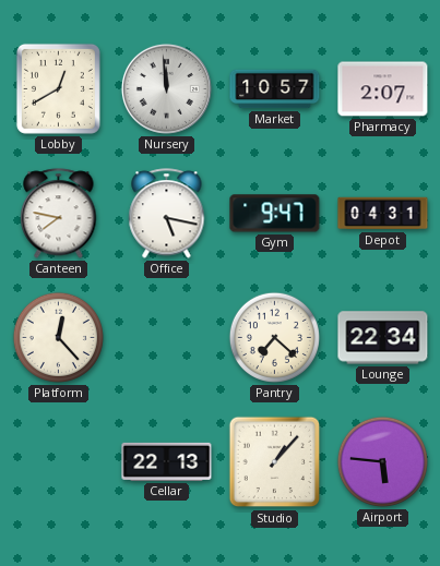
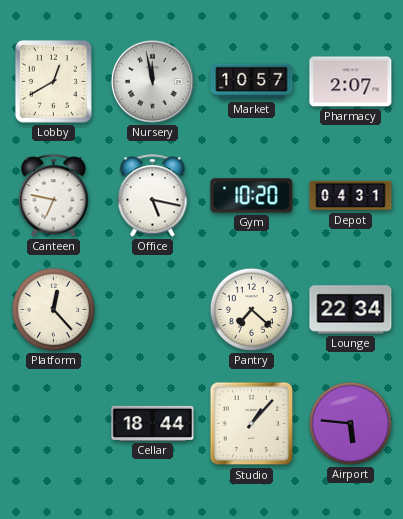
Nursery: 11:59 -> 11:58
Canteen: 7:47 -> 6:47
Gym: 9:47 -> 10:20
Cellar: 22:13 -> 18:44
